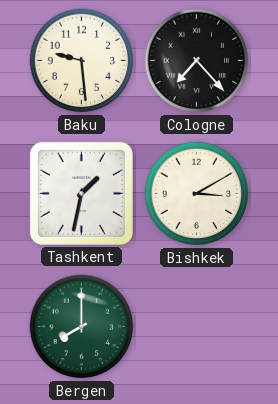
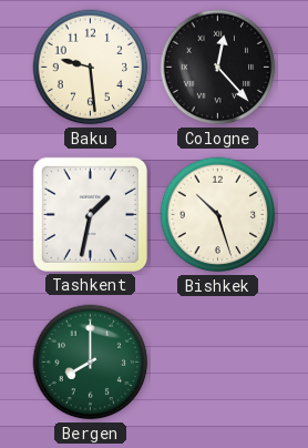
Cologne: 7:23 -> 12:23
Bishkek: 3:10 -> 10:27
